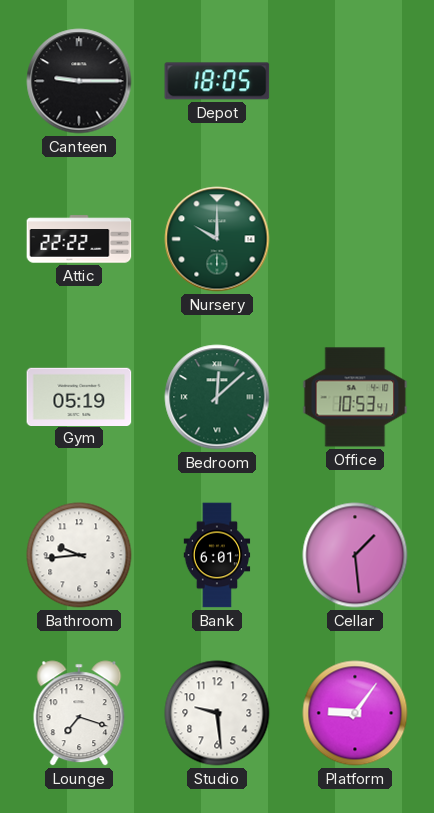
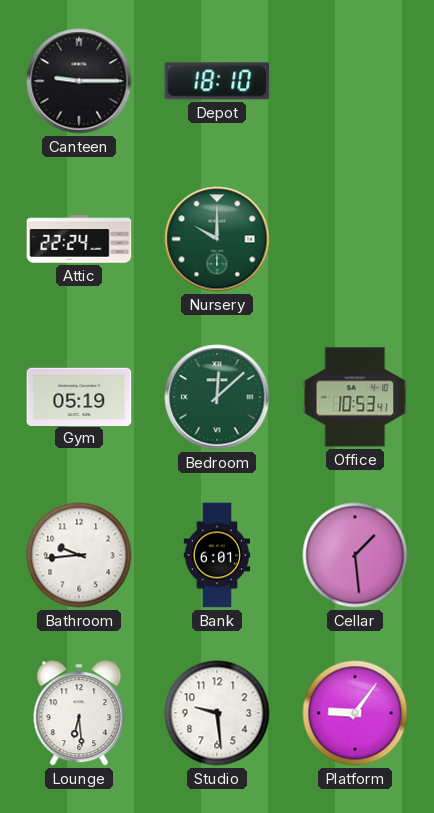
Depot: 18:05 -> 18:10
Attic: 22:22 -> 22:24
Lounge: 7:18 -> 6:29
